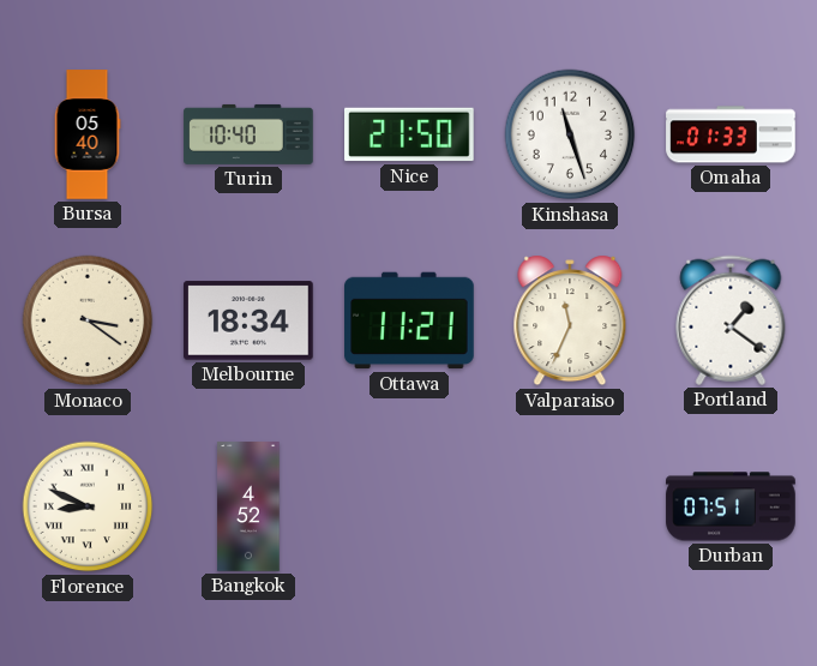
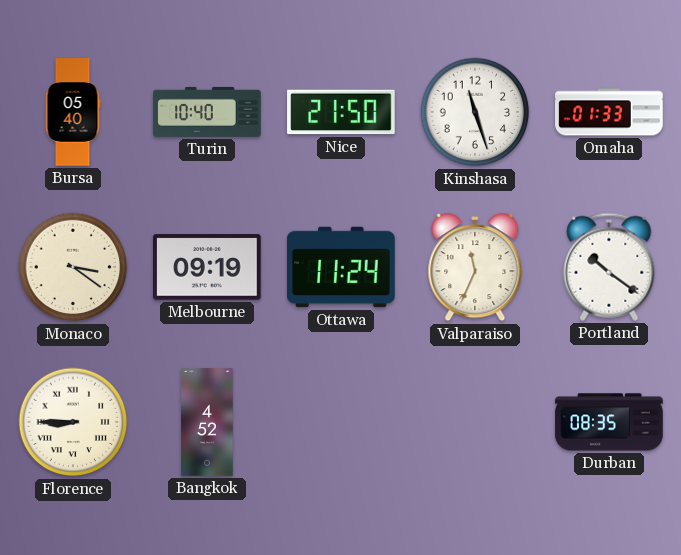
Melbourne: 18:34 -> 09:19
Ottawa: 11:21 -> 11:24
Portland: 1:21 -> 10:21
Florence: 8:49 -> 8:45
Durban: 07:51 -> 08:35
